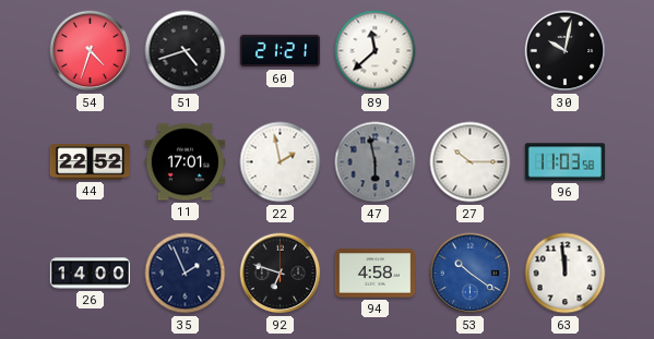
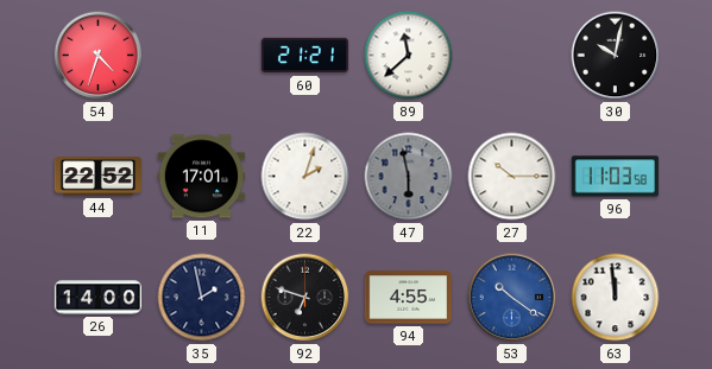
51: 4:42 -> none
22: 1:58 -> 2:03
35: 1:56 -> 1:58
94: 4:58 -> 4:55
